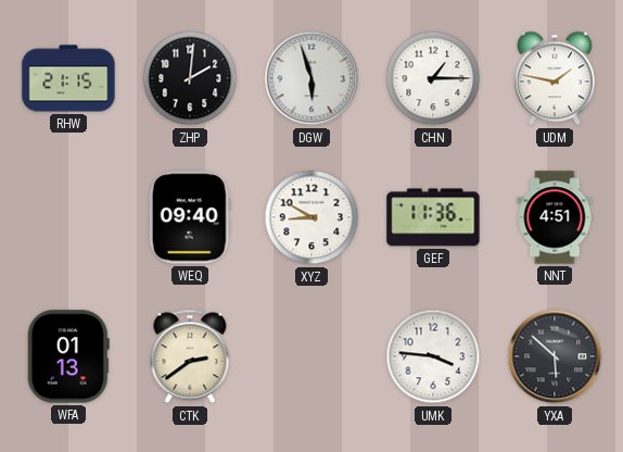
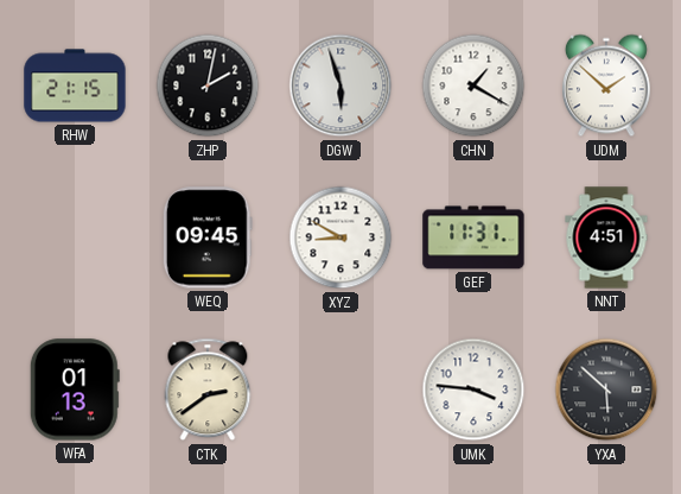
ZHP: 2:01 -> 2:02
CHN: 1:15 -> 1:20
UDM: 1:47 -> 1:52
WEQ: 09:40 -> 09:45
GEF: 11:36 -> 11:31
